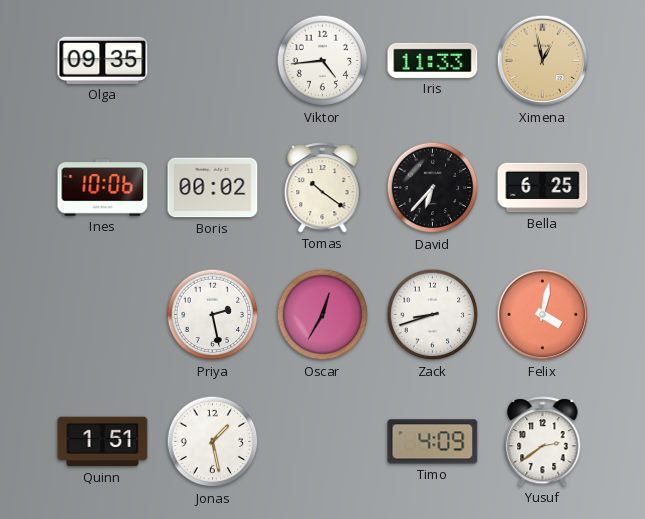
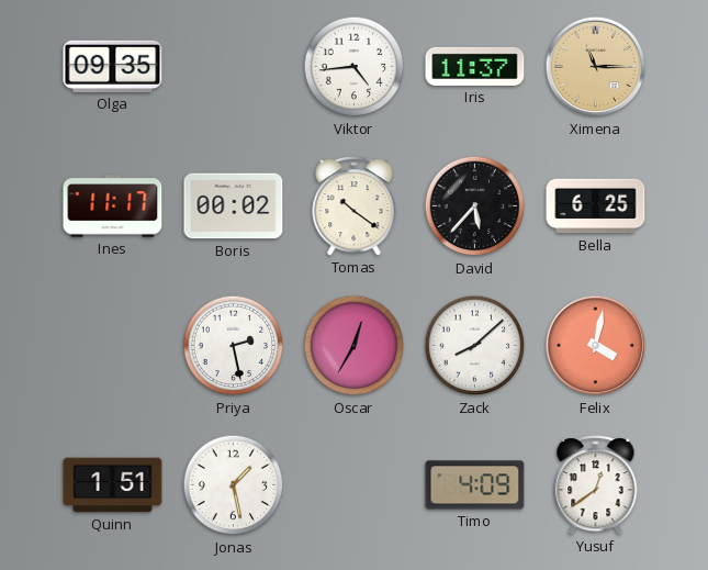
Iris: 11:33 -> 11:37
Ximena: 12:58 -> 11:15
Ines: 10:06 -> 11:17
David: 6:37 -> 5:37
Zack: 8:42 -> 8:08
Yusuf: 2:39 -> 12:39
